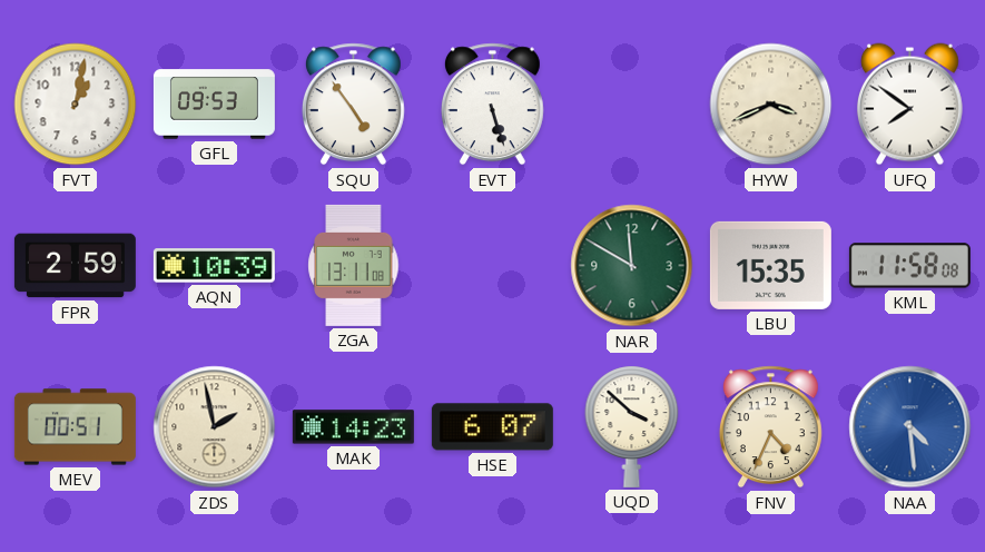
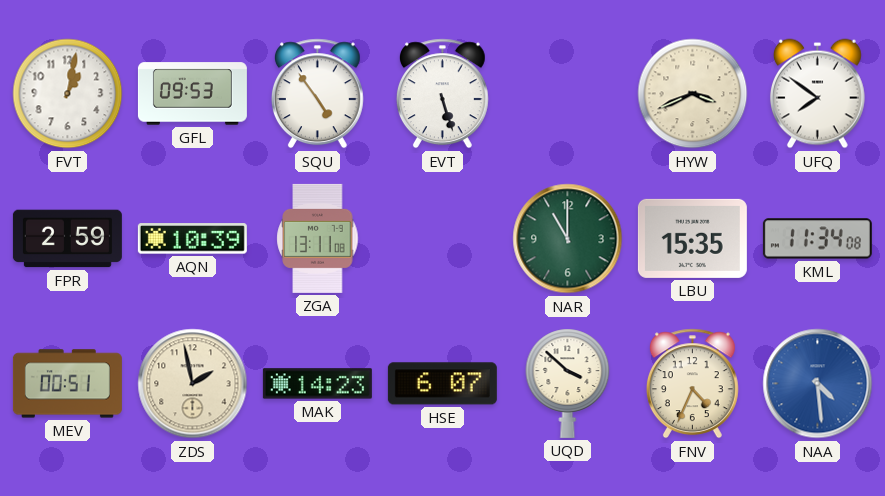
NAR: 11:50 -> 11:00
KML: 11:58 -> 11:34
